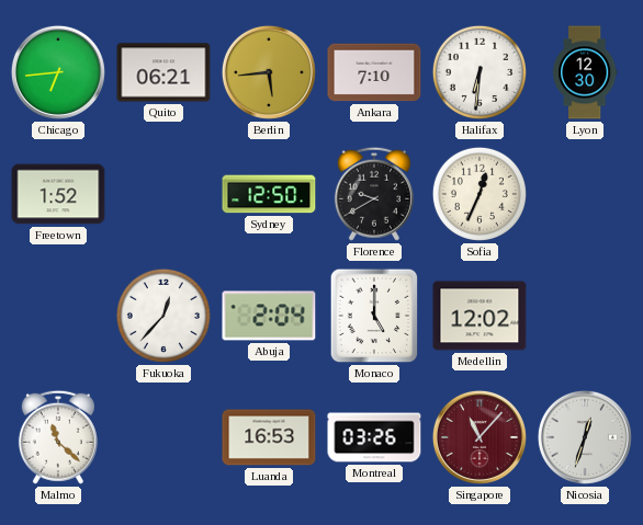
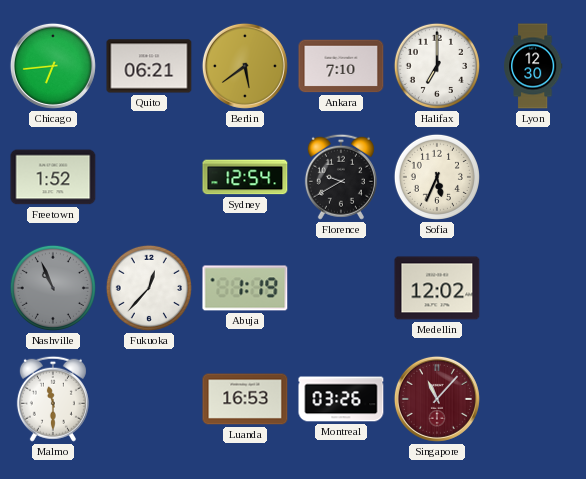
Berlin: 5:44 -> 5:39
Halifax: 6:31 -> 7:00
Sydney: 12:50 -> 12:54
Sofia: 12:34 -> 5:34
Nashville: none -> 10:56
Abuja: 2:04 -> 1:19
Monaco: 5:00 -> none
Malmo: 11:22 -> 11:30
Nicosia: 12:33 -> none
